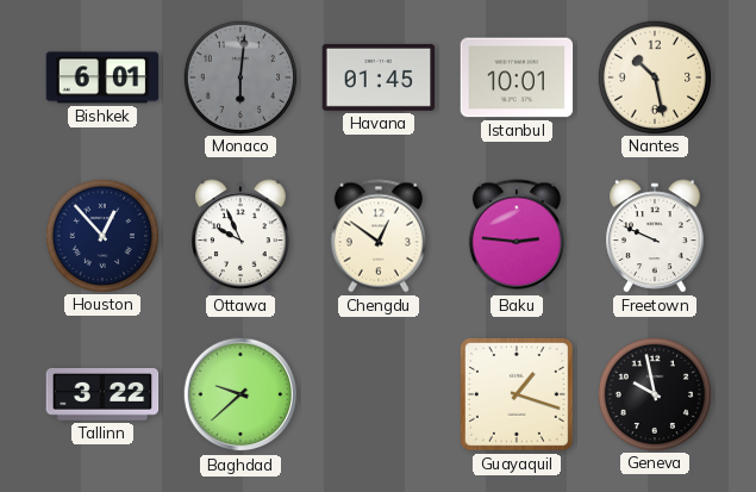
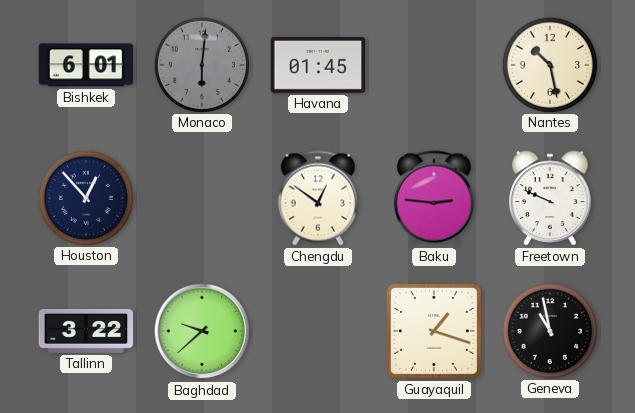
Istanbul: 10:01 -> none
Ottawa: 9:56 -> none
Geneva: 9:58 -> 10:58
